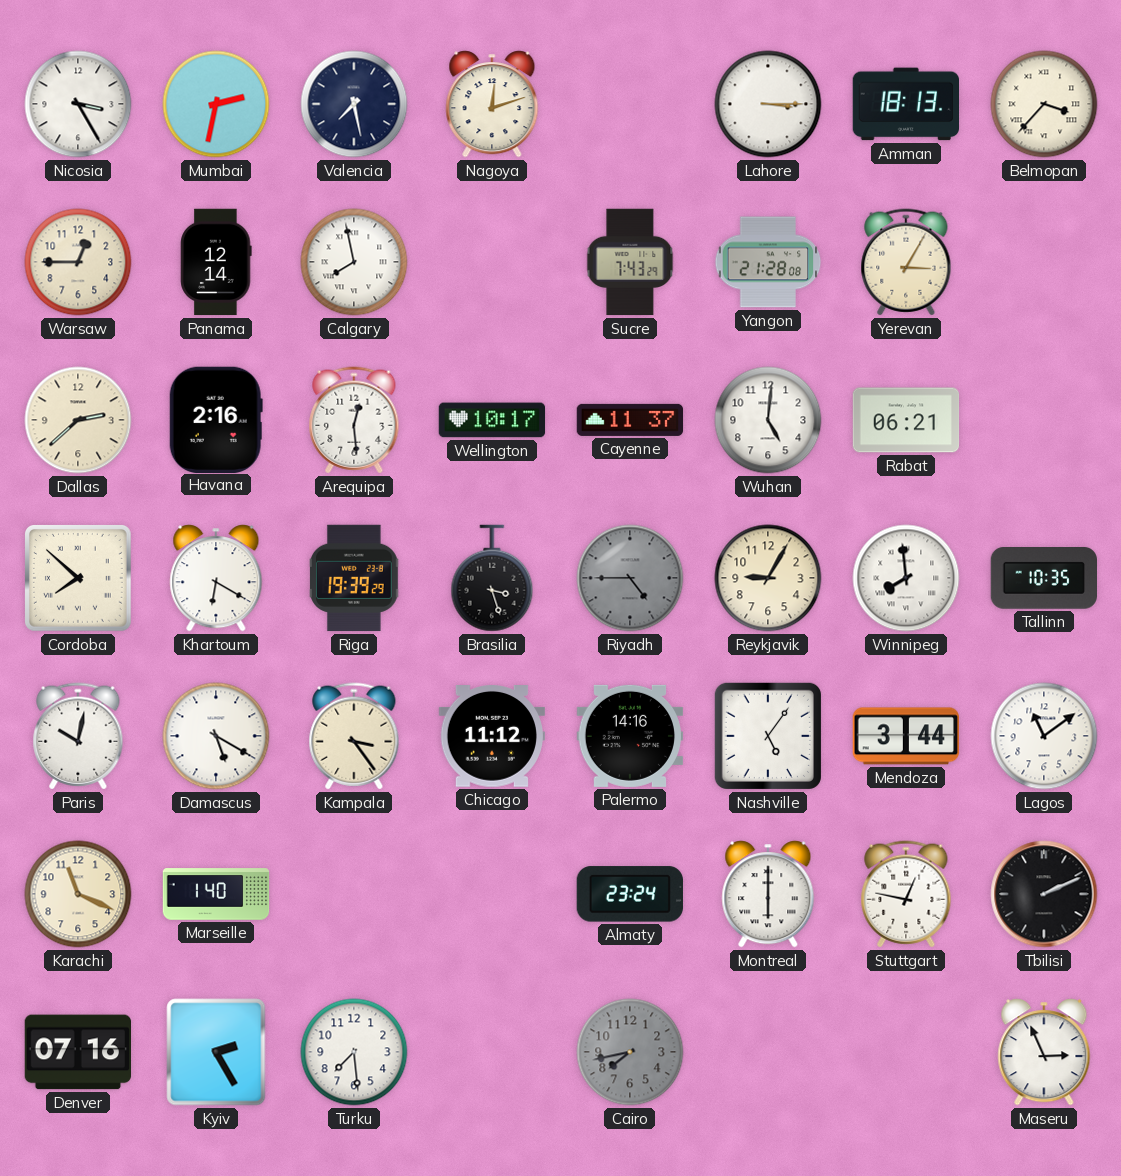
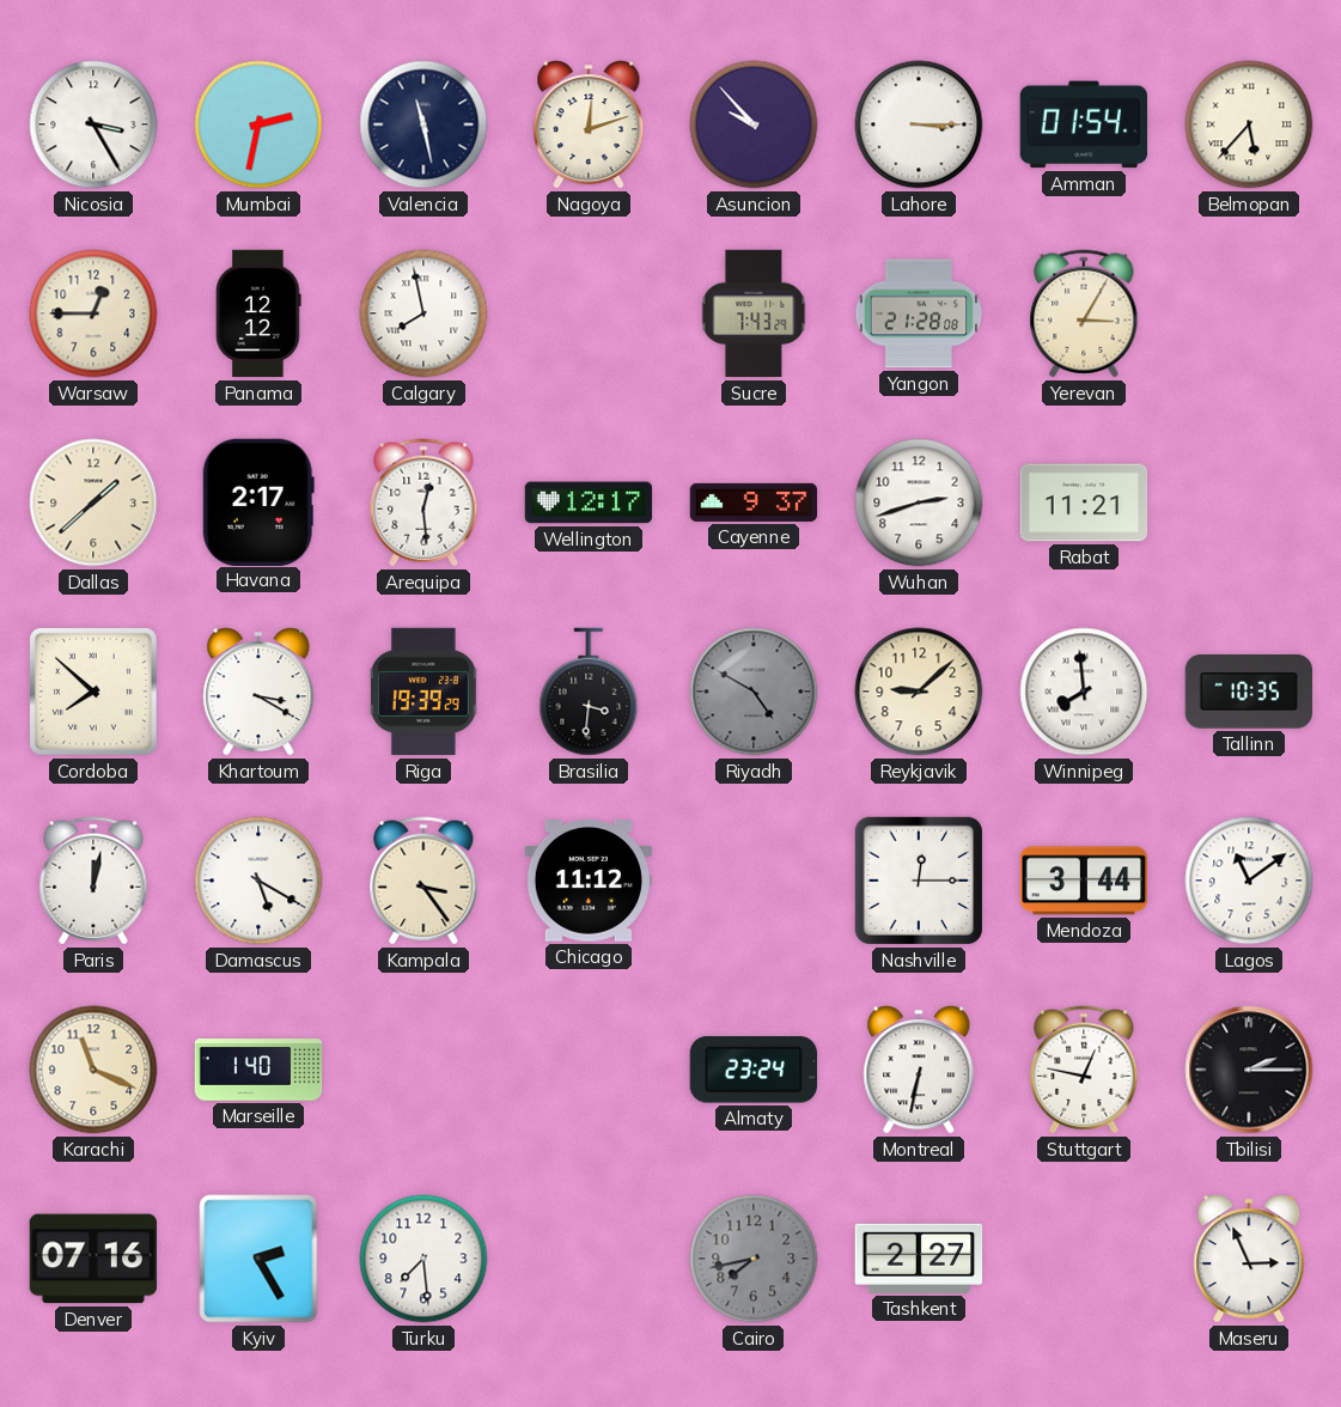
Valencia: 7:28 -> 11:28
Asuncion: none -> 9:53
Amman: 18:13 -> 01:54
Belmopan: 3:37 -> 5:37
Panama: 12:14 -> 12:12
Dallas: 2:38 -> 1:38
Havana: 2:16 -> 2:17
Wellington: 10:17 -> 12:17
Cayenne: 11:37 -> 9:37
Wuhan: 5:01 -> 2:42
Rabat: 06:21 -> 11:21
Khartoum: 6:20 -> 3:20
Brasilia: 3:27 -> 3:31
Riyadh: 4:45 -> 4:50
Reykjavik: 9:05 -> 9:08
Paris: 10:02 -> 12:02
Palermo: 14:16 -> none
Nashville: 5:06 -> 12:15
Montreal: 6:00 -> 6:32
Tbilisi: 2:11 -> 2:15
Tashkent: none -> 2:27
